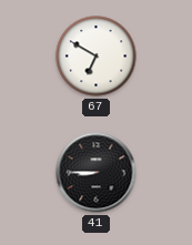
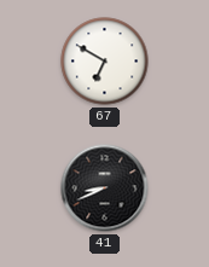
41: 8:45 -> 8:41
